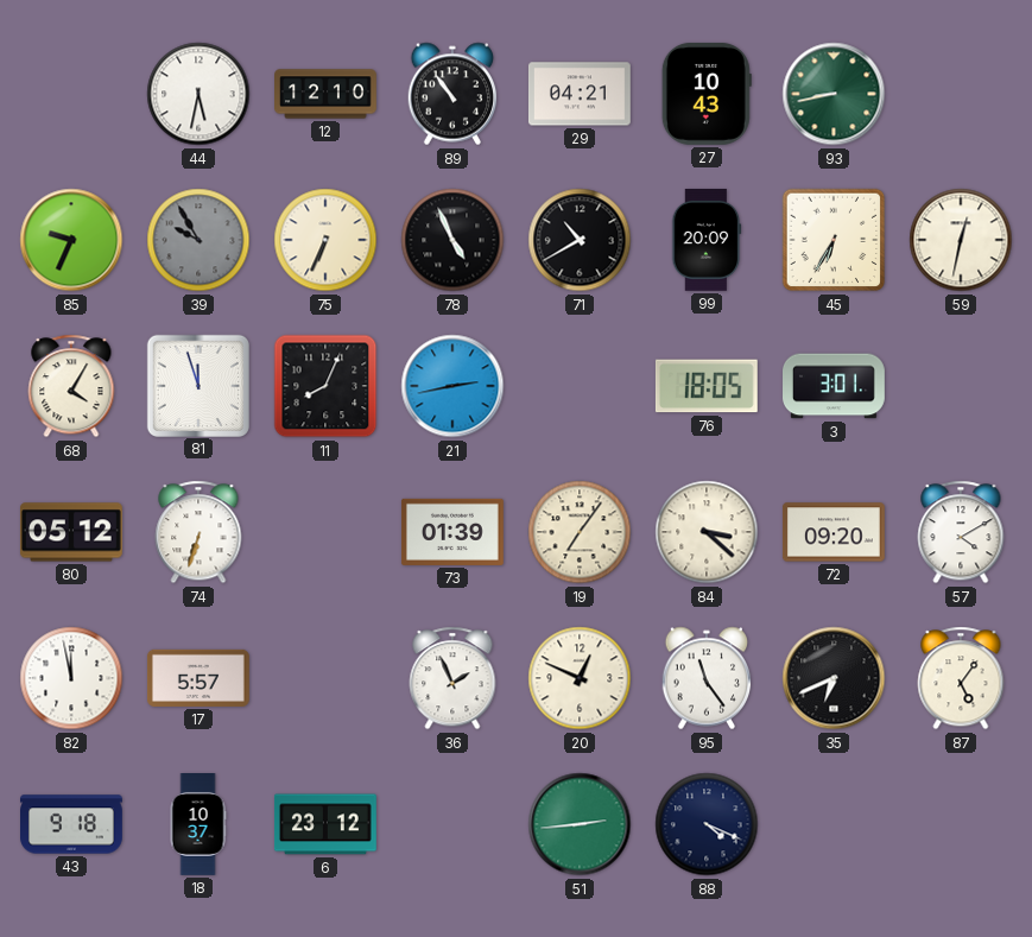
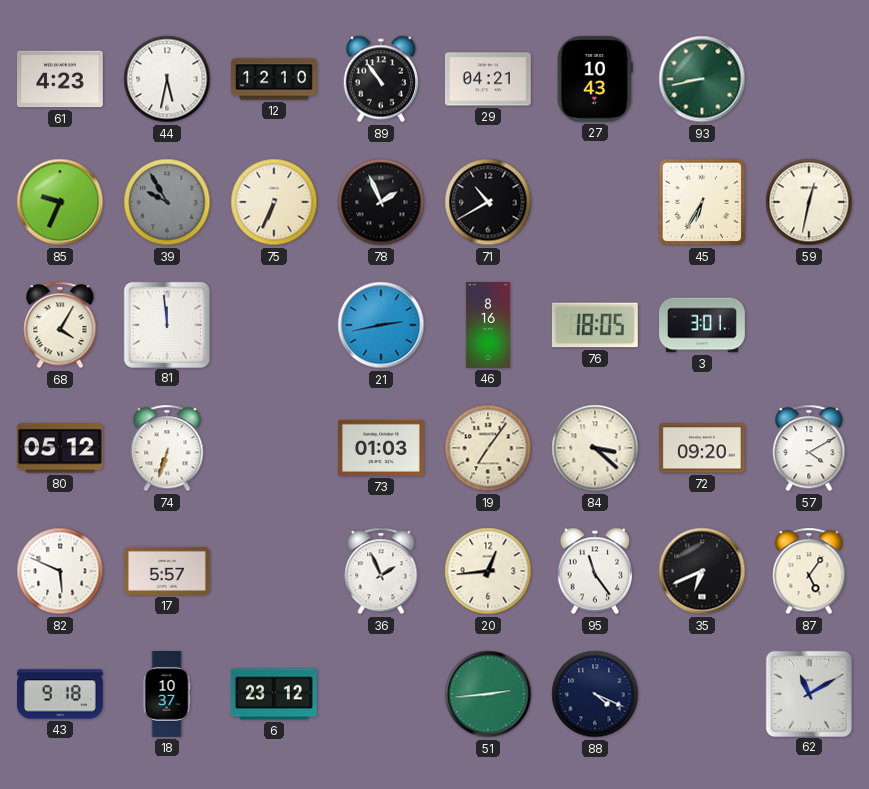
61: none -> 4:23
78: 4:56 -> 1:56
99: 20:09 -> none
81: 11:57 -> 11:59
11: 8:04 -> none
46: none -> 8:16
73: 01:39 -> 01:03
82: 11:58 -> 5:49
20: 12:49 -> 12:44
62: none -> 11:10
